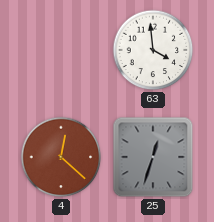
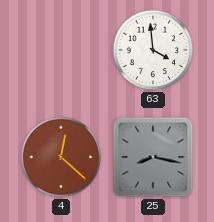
25: 12:33 -> 8:17
